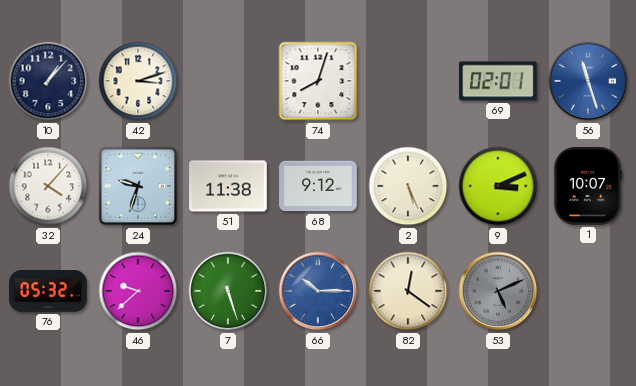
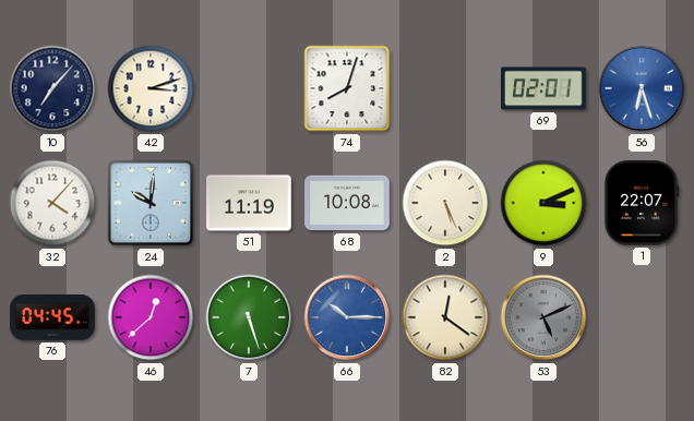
10: 1:07 -> 7:07
56: 11:27 -> 6:27
24: 9:33 -> 10:01
51: 11:38 -> 11:19
68: 9:12 -> 10:08
1: 10:07 -> 22:07
76: 05:32 -> 04:45
46: 9:38 -> 12:38
